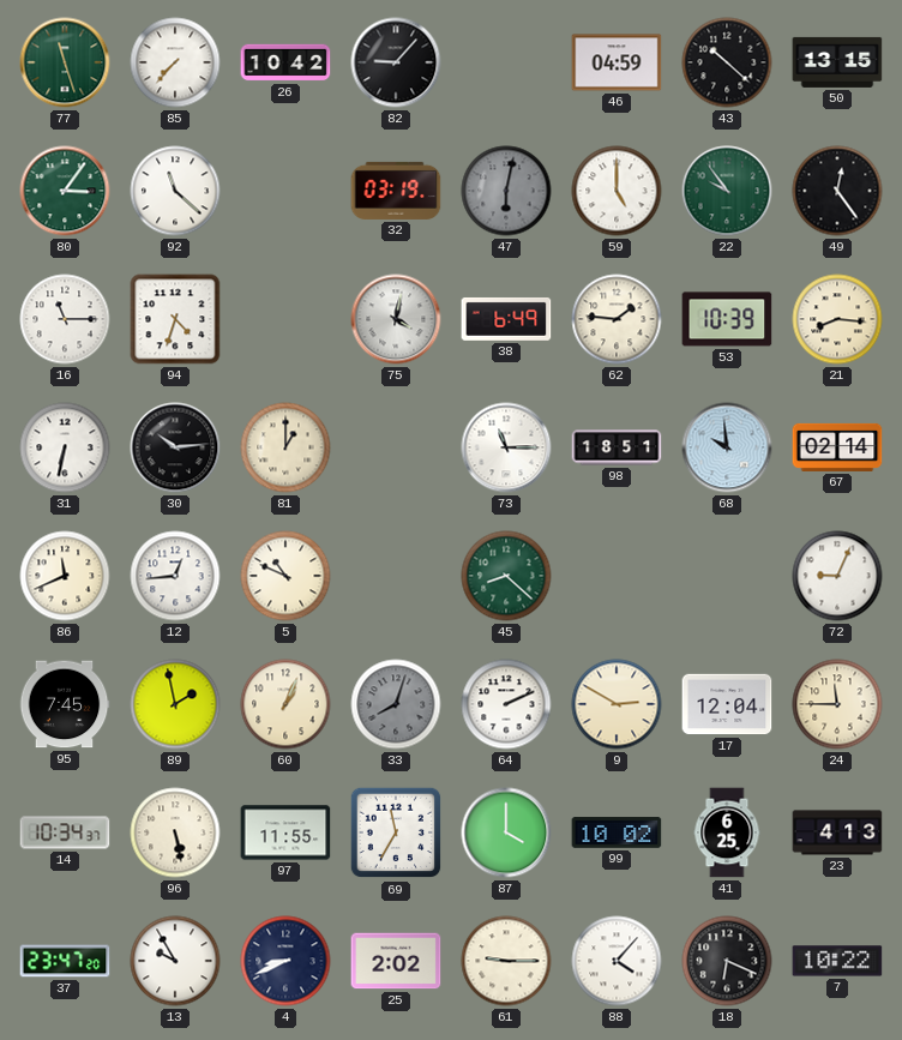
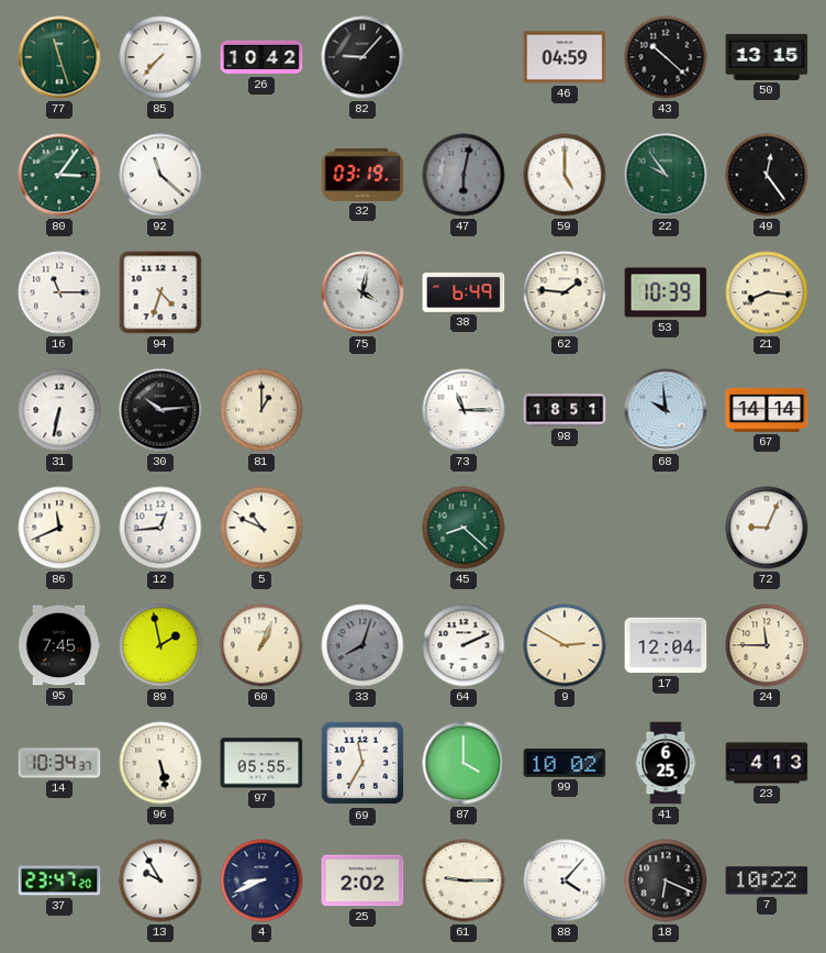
67: 02:14 -> 14:14
97: 11:55 -> 05:55
